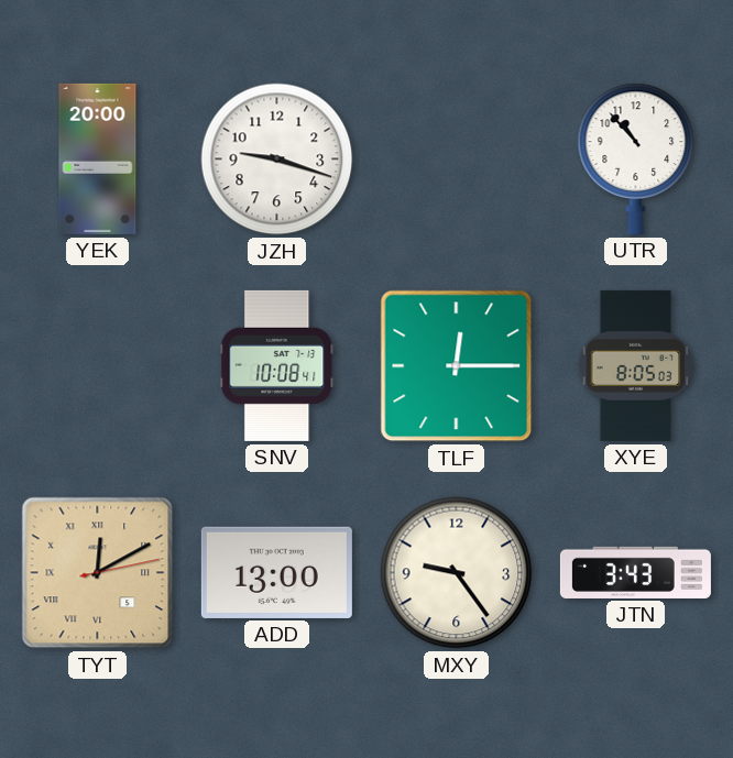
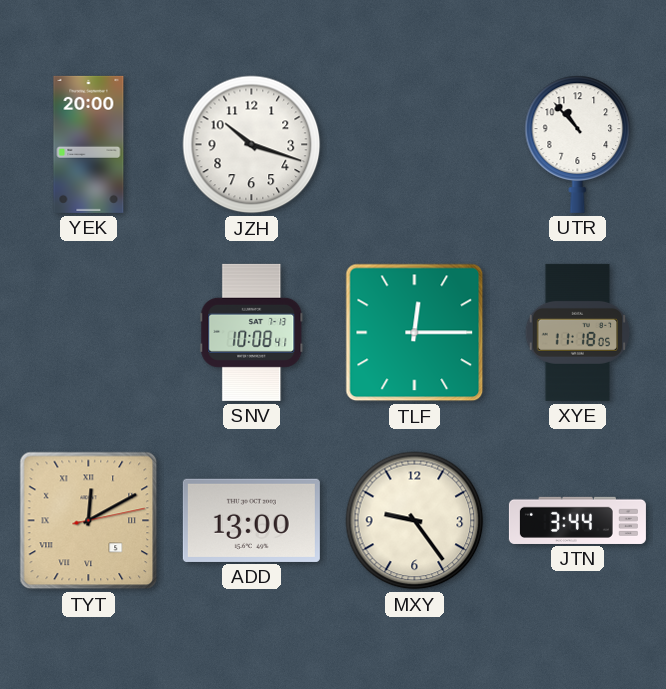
JZH: 9:18 -> 10:18
XYE: 8:05 -> 11:18
JTN: 3:43 -> 3:44
